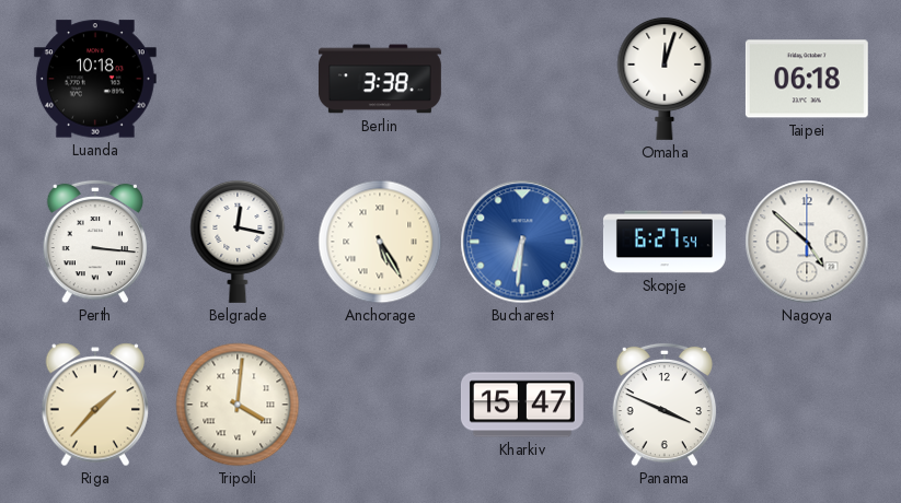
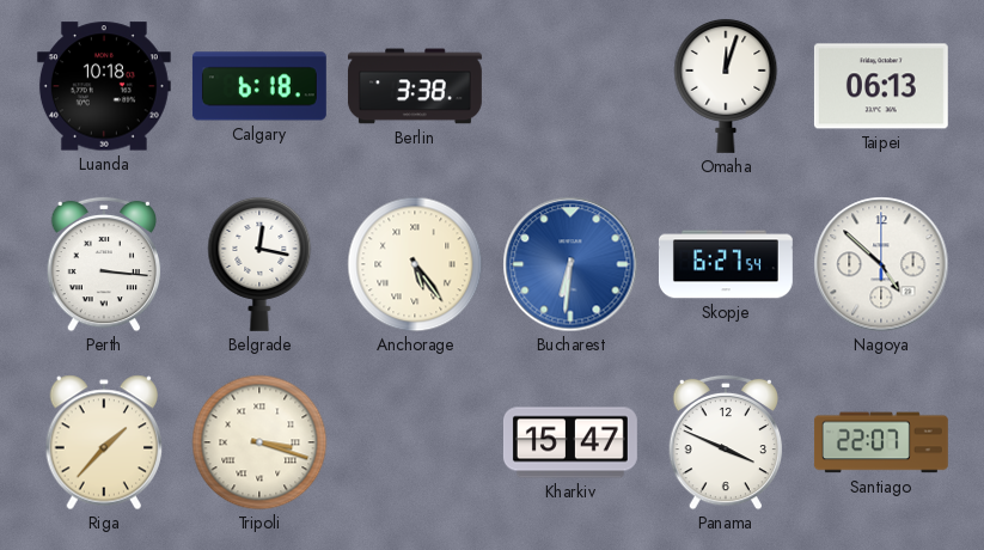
Calgary: none -> 6:18
Taipei: 06:18 -> 06:13
Anchorage: 5:25 -> 5:24
Tripoli: 4:01 -> 3:18
Santiago: none -> 22:07
